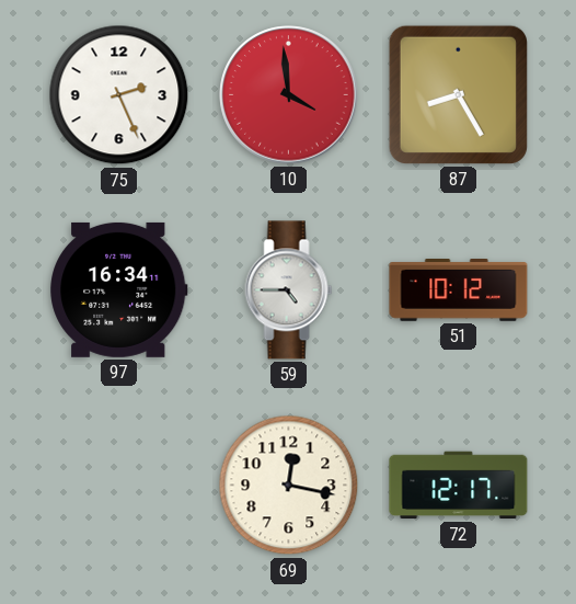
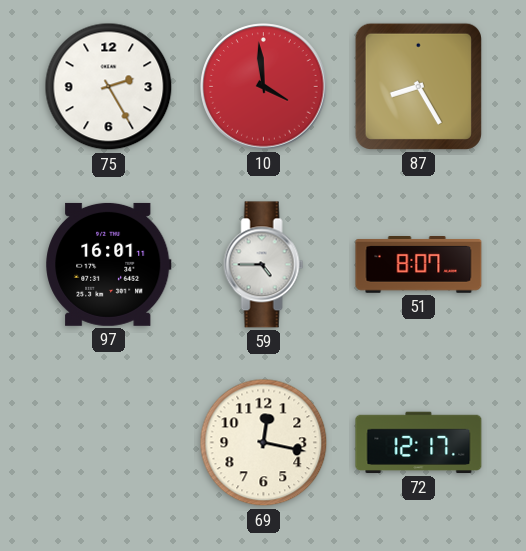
75: 2:26 -> 2:25
97: 16:34 -> 16:01
51: 10:12 -> 8:07
